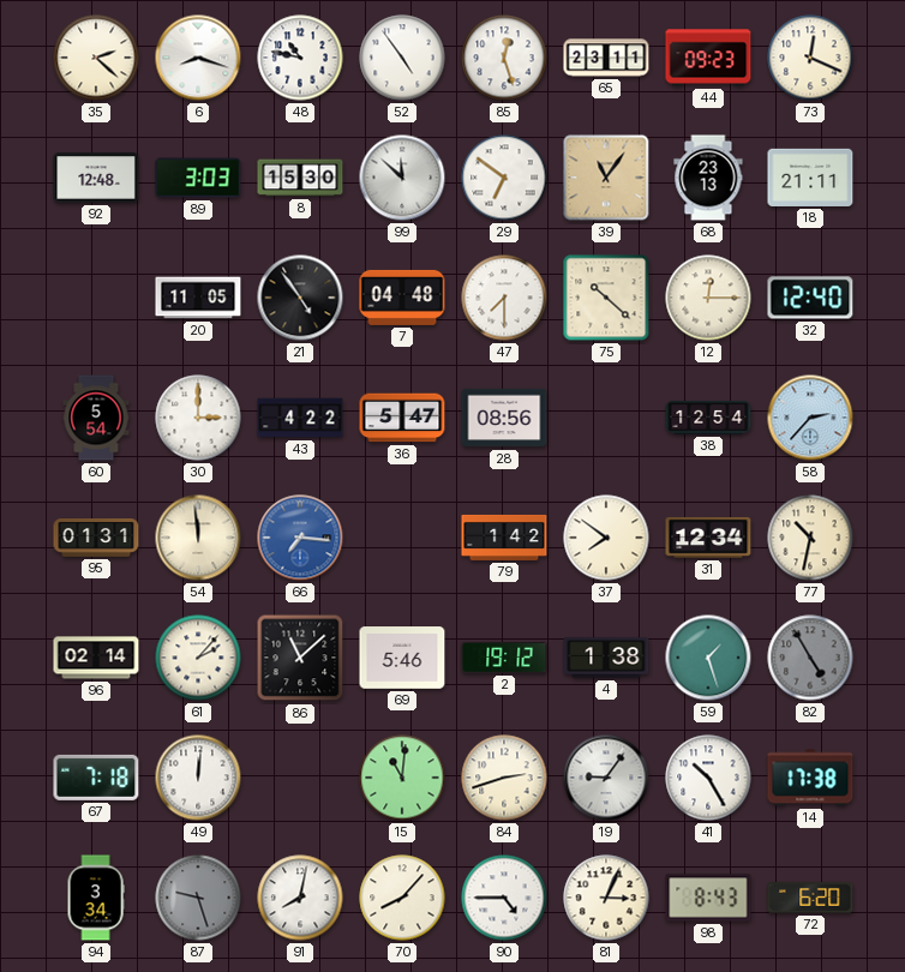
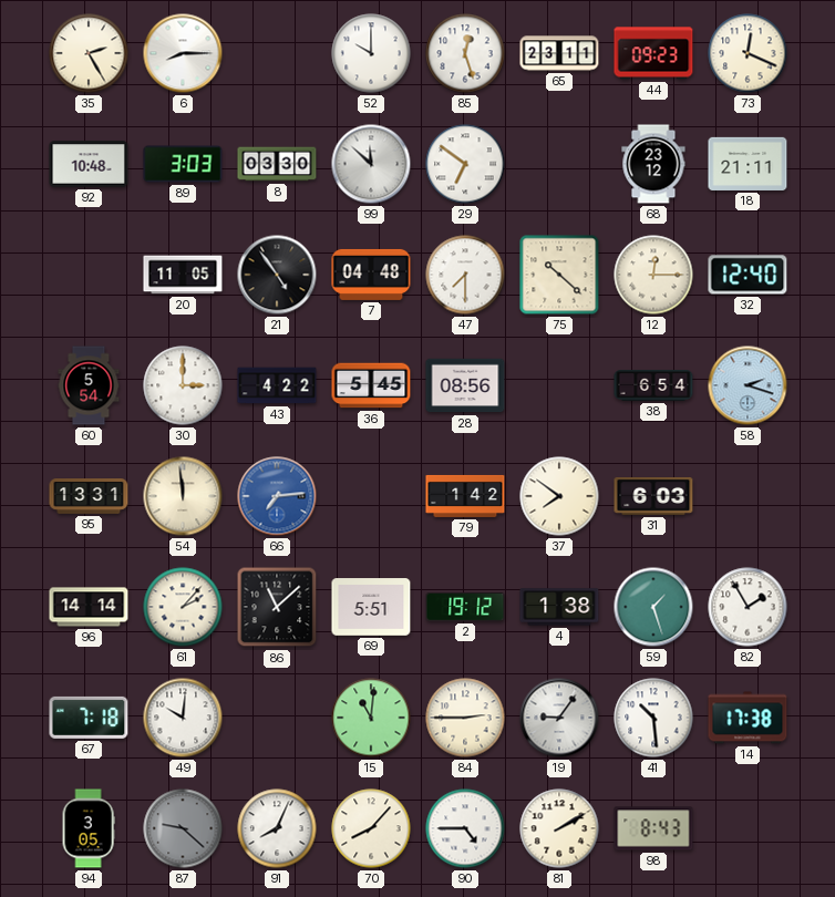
35: 2:22 -> 2:25
6: 8:18 -> 8:15
48: 10:47 -> none
52: 4:54 -> 10:00
92: 12:48 -> 10:48
8: 15:30 -> 03:30
39: 11:06 -> none
68: 23:13 -> 23:12
36: 5:47 -> 5:45
38: 12:54 -> 6:54
58: 2:37 -> 2:18
95: 01:31 -> 13:31
66: 7:16 -> 7:14
31: 12:34 -> 6:03
77: 10:32 -> none
96: 02:14 -> 14:14
69: 5:46 -> 5:51
82: 4:55 -> 1:55
82 dial: grey -> white
49: 12:01 -> 10:01
84: 2:42 -> 2:45
41: 10:25 -> 10:29
94: 3:34 -> 3:05
87: 9:27 -> 9:22
91: 8:02 -> 8:04
81: 3:04 -> 2:10
72: 6:20 -> none
